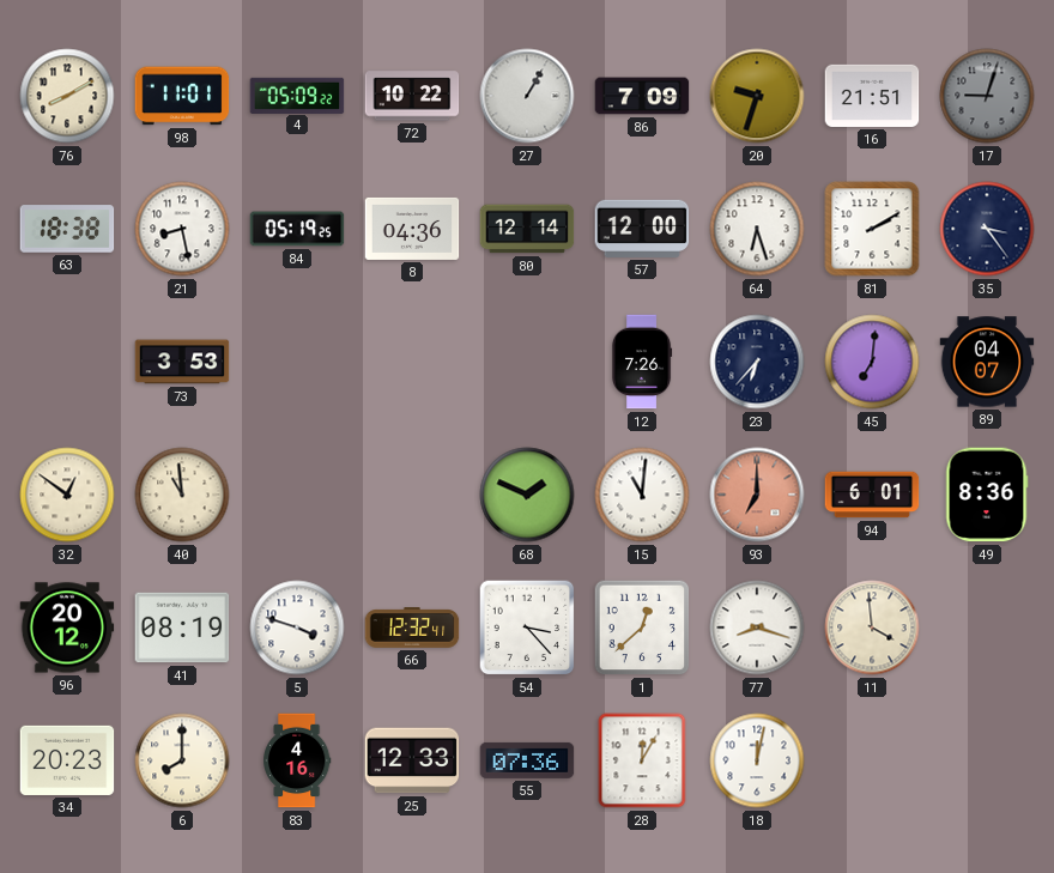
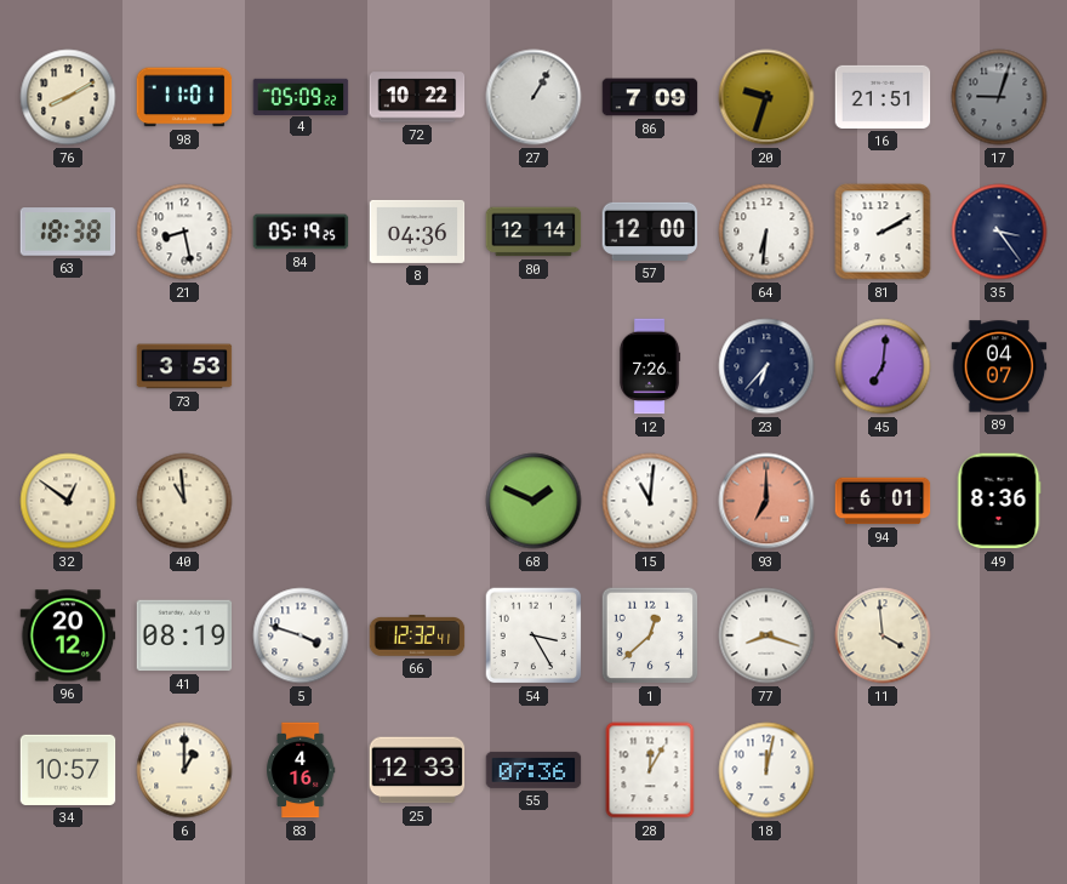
64: 6:27 -> 6:31
54: 3:23 -> 3:25
34: 20:23 -> 10:57
6: 8:00 -> 1:00
